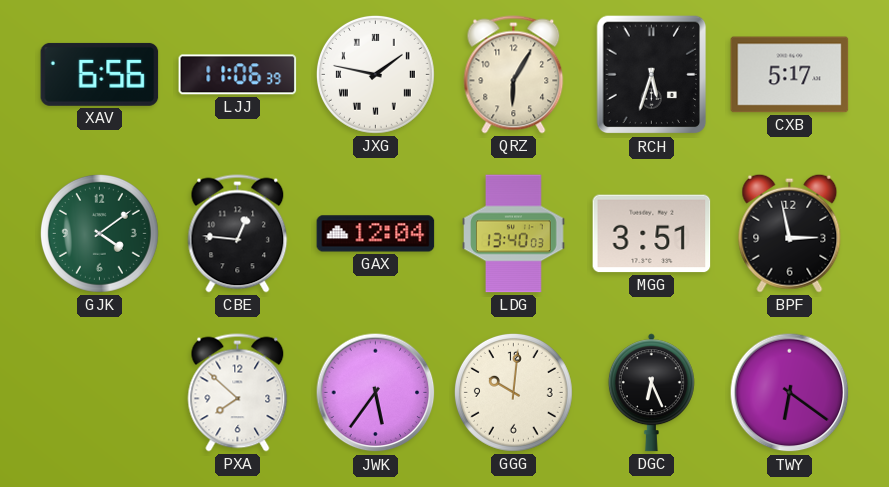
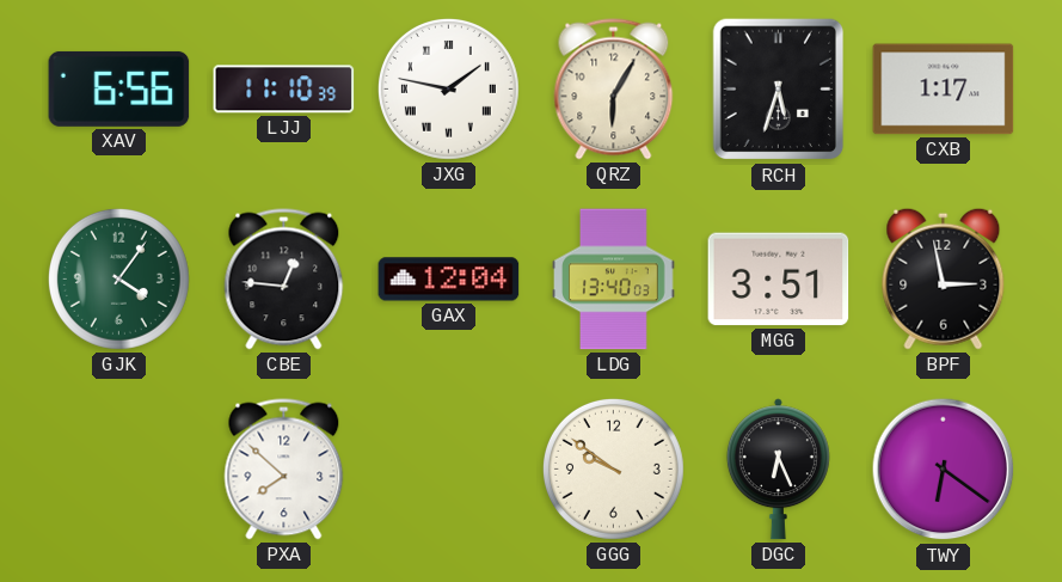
LJJ: 11:06 -> 11:10
CXB: 5:17 -> 1:17
GJK: 4:09 -> 4:06
JWK: 5:36 -> none
GGG: 10:01 -> 9:51
